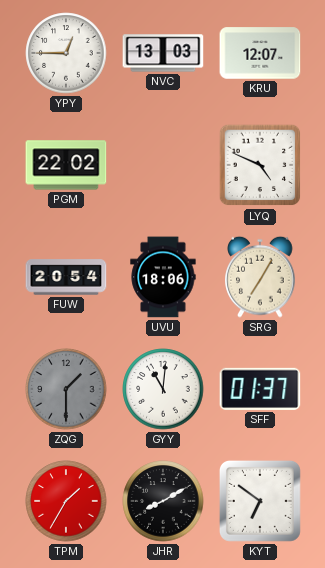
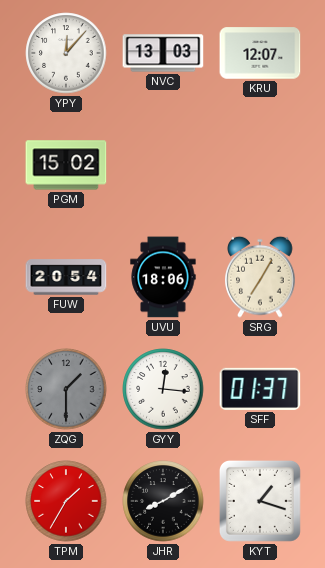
YPY: 12:45 -> 12:07
PGM: 22:02 -> 15:02
LYQ: 4:49 -> none
GYY: 11:01 -> 12:16
KYT: 6:51 -> 1:18
